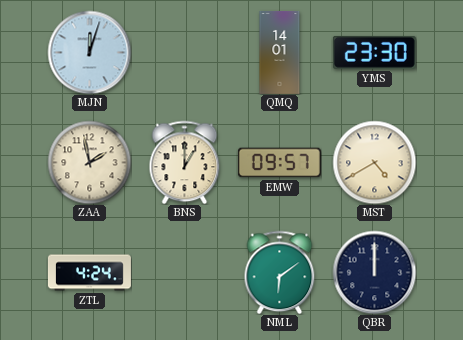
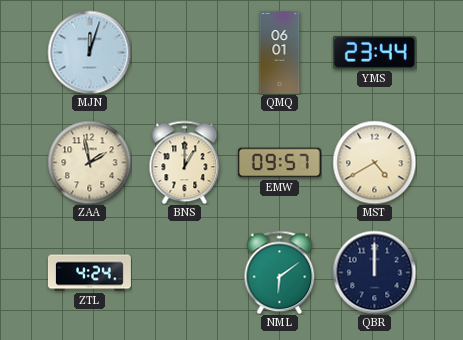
QMQ: 14:01 -> 06:01
YMS: 23:30 -> 23:44
